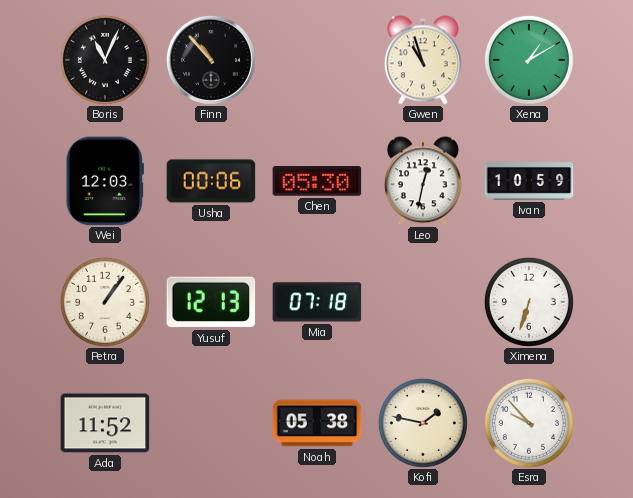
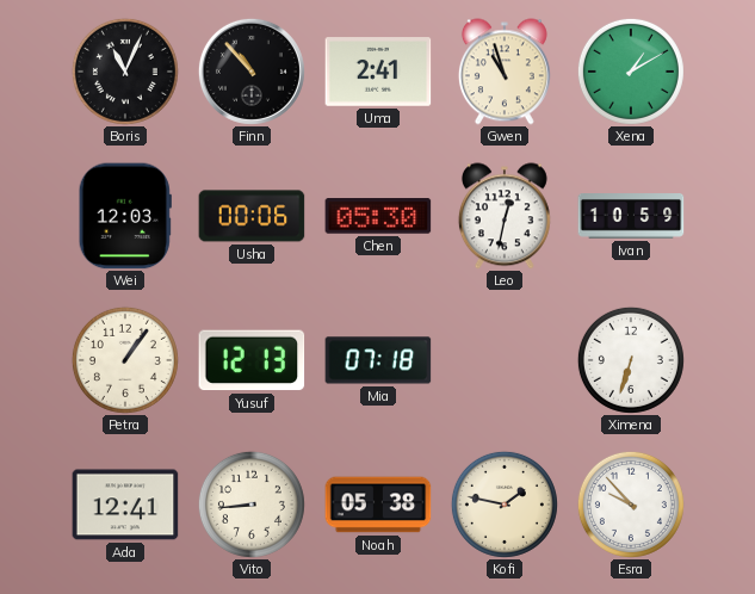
Uma: none -> 2:41
Ada: 11:52 -> 12:41
Vito: none -> 8:44
